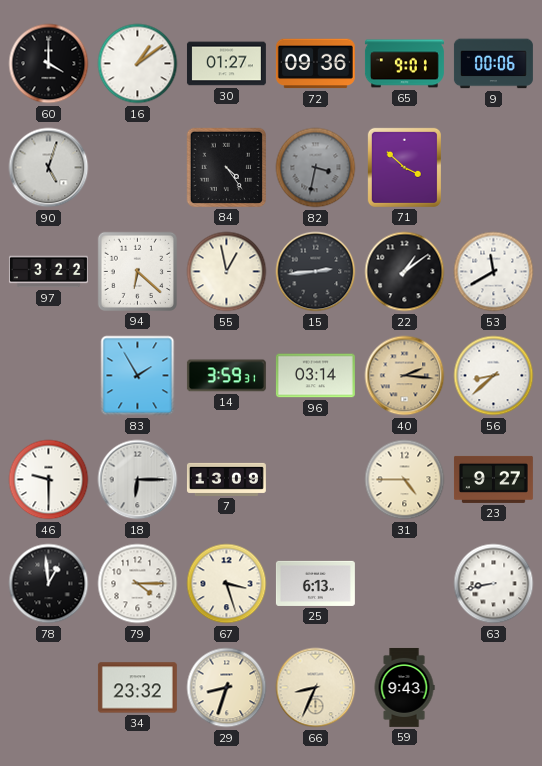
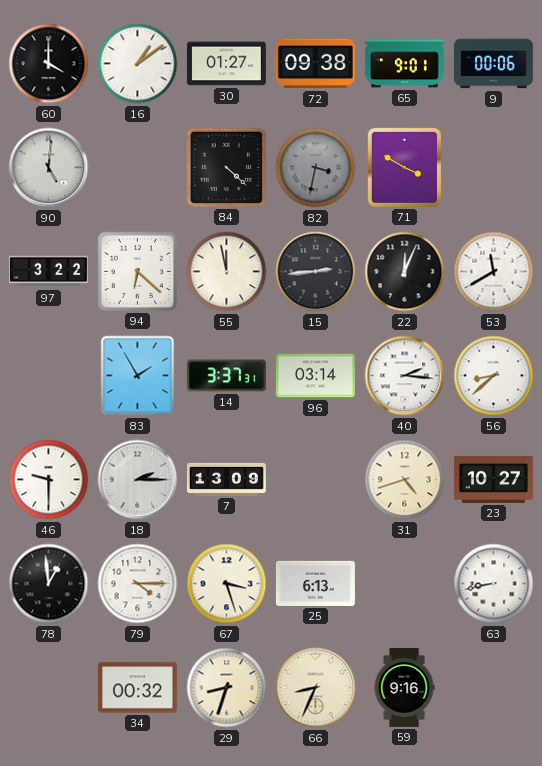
72: 09:36 -> 09:38
90: 5:03 -> 5:01
84: 4:24 -> 4:22
71: 3:52 -> 3:50
55: 12:58 -> 11:58
22: 1:09 -> 12:04
14: 3:59 -> 3:37
40 dial: champagne -> white
18: 6:15 -> 2:15
31: 4:45 -> 4:42
23: 9:27 -> 10:27
34: 23:32 -> 00:32
59: 9:43 -> 9:16
